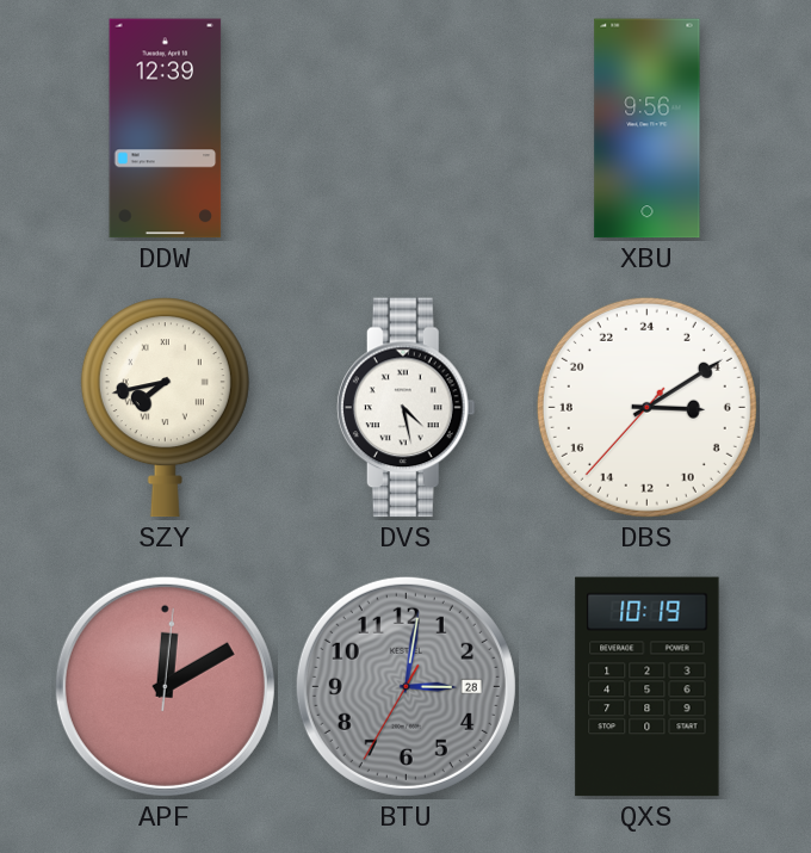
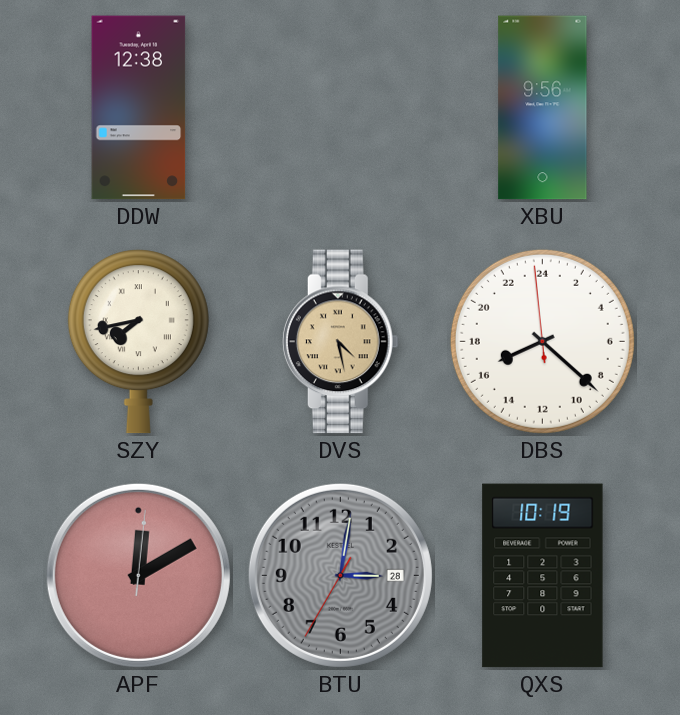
DDW: 12:39 -> 12:38
DVS dial: white -> champagne
DBS: 6:09 -> 16:21
